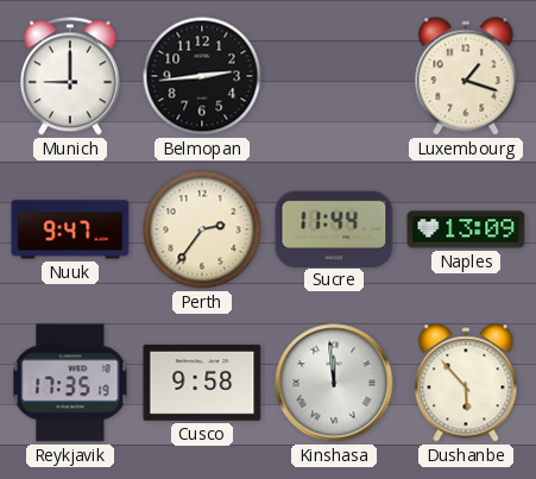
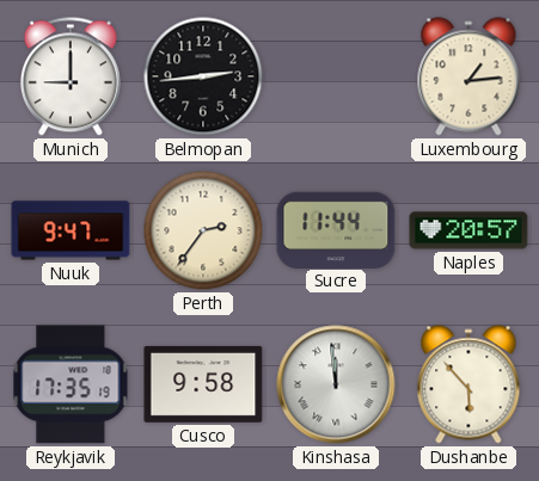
Luxembourg: 1:18 -> 1:14
Naples: 13:09 -> 20:57
